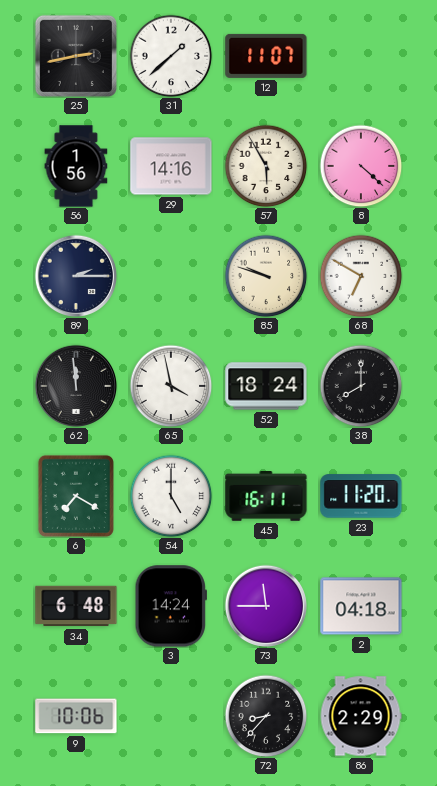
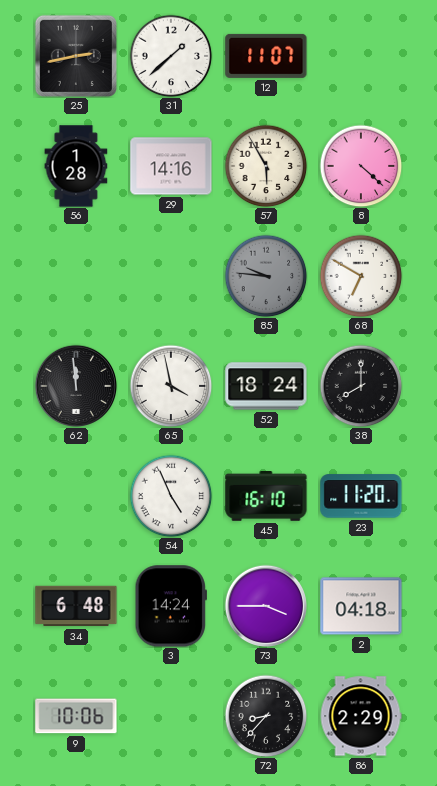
56: 1:56 -> 1:28
89: 2:15 -> none
85: 9:48 -> 9:46
85 dial: cream -> grey
6: 7:20 -> none
54: 5:00 -> 4:56
45: 16:11 -> 16:10
73: 11:45 -> 3:45
